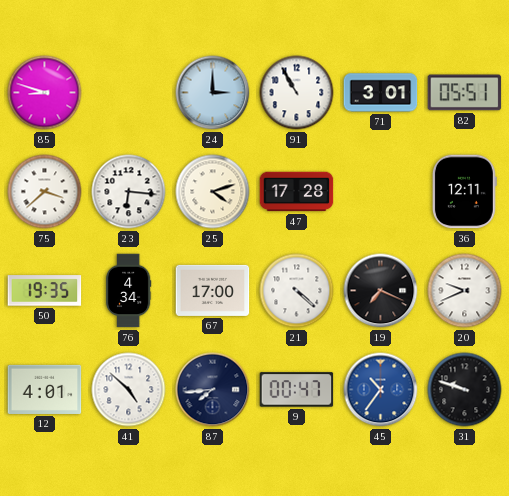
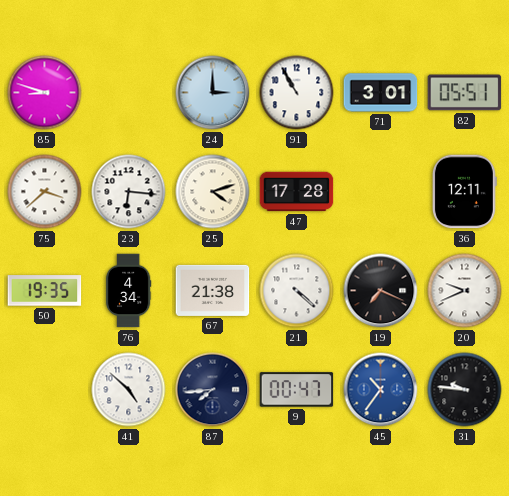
67: 17:00 -> 21:38
12: 4:01 -> none
31: 9:48 -> 9:46
